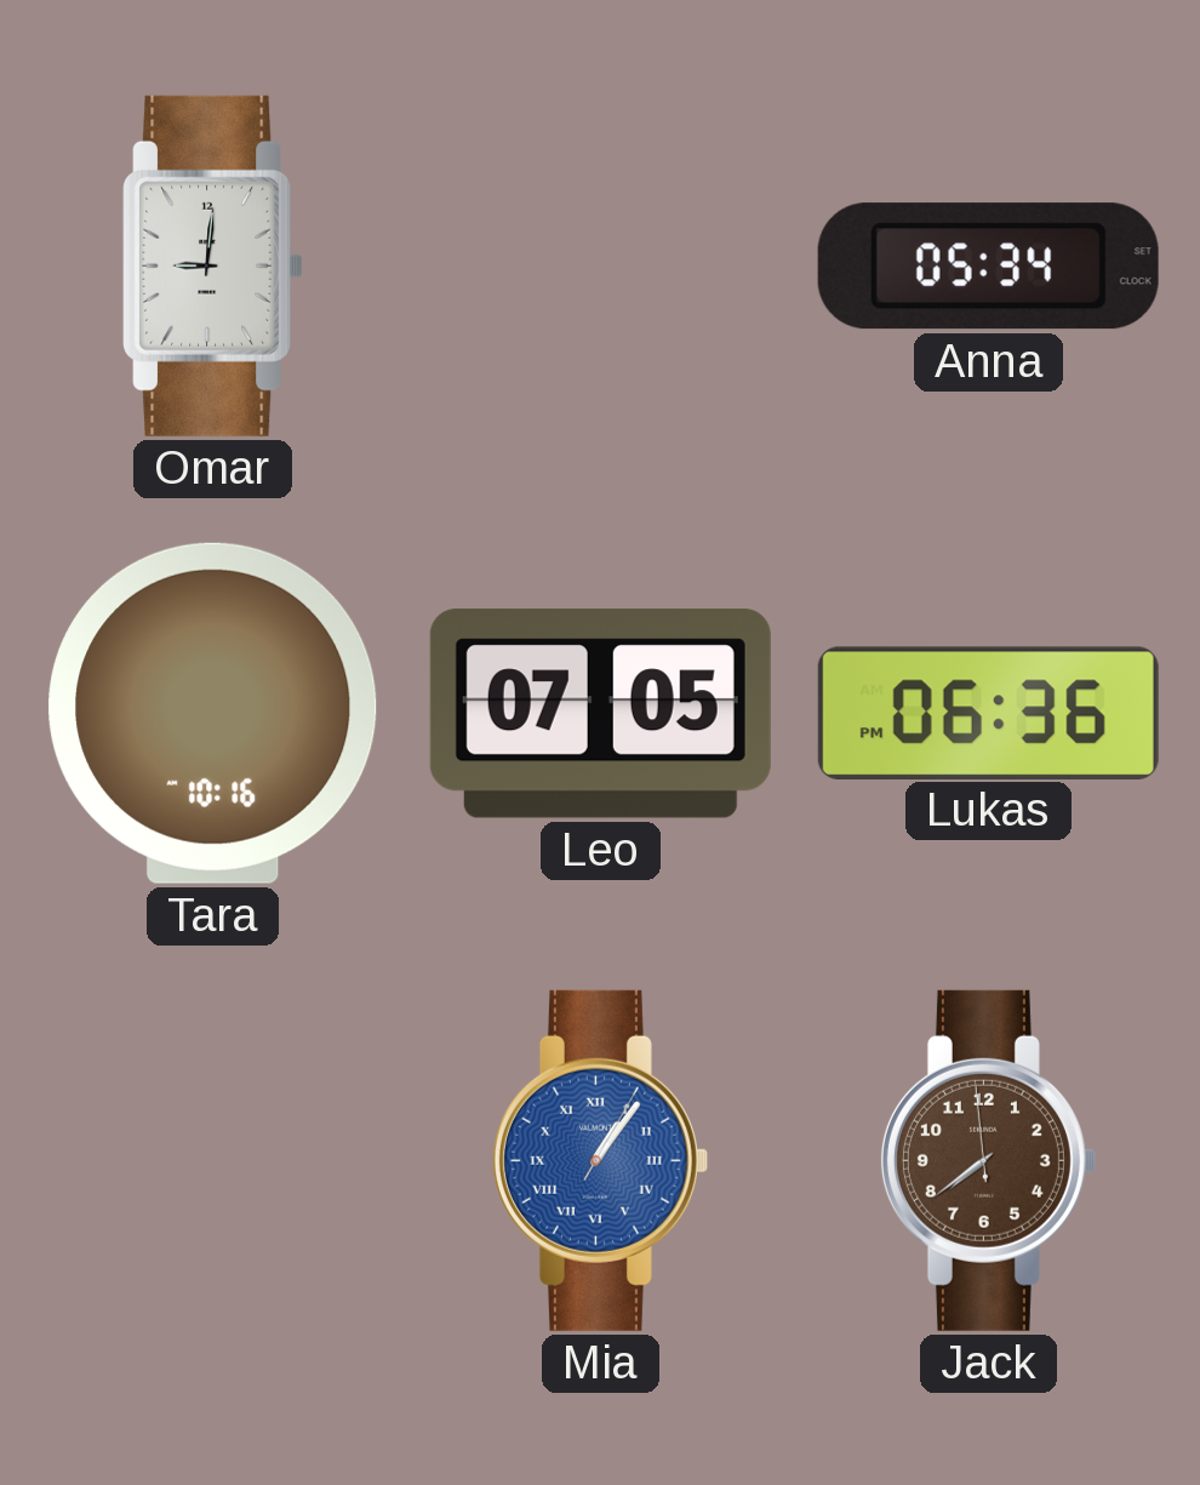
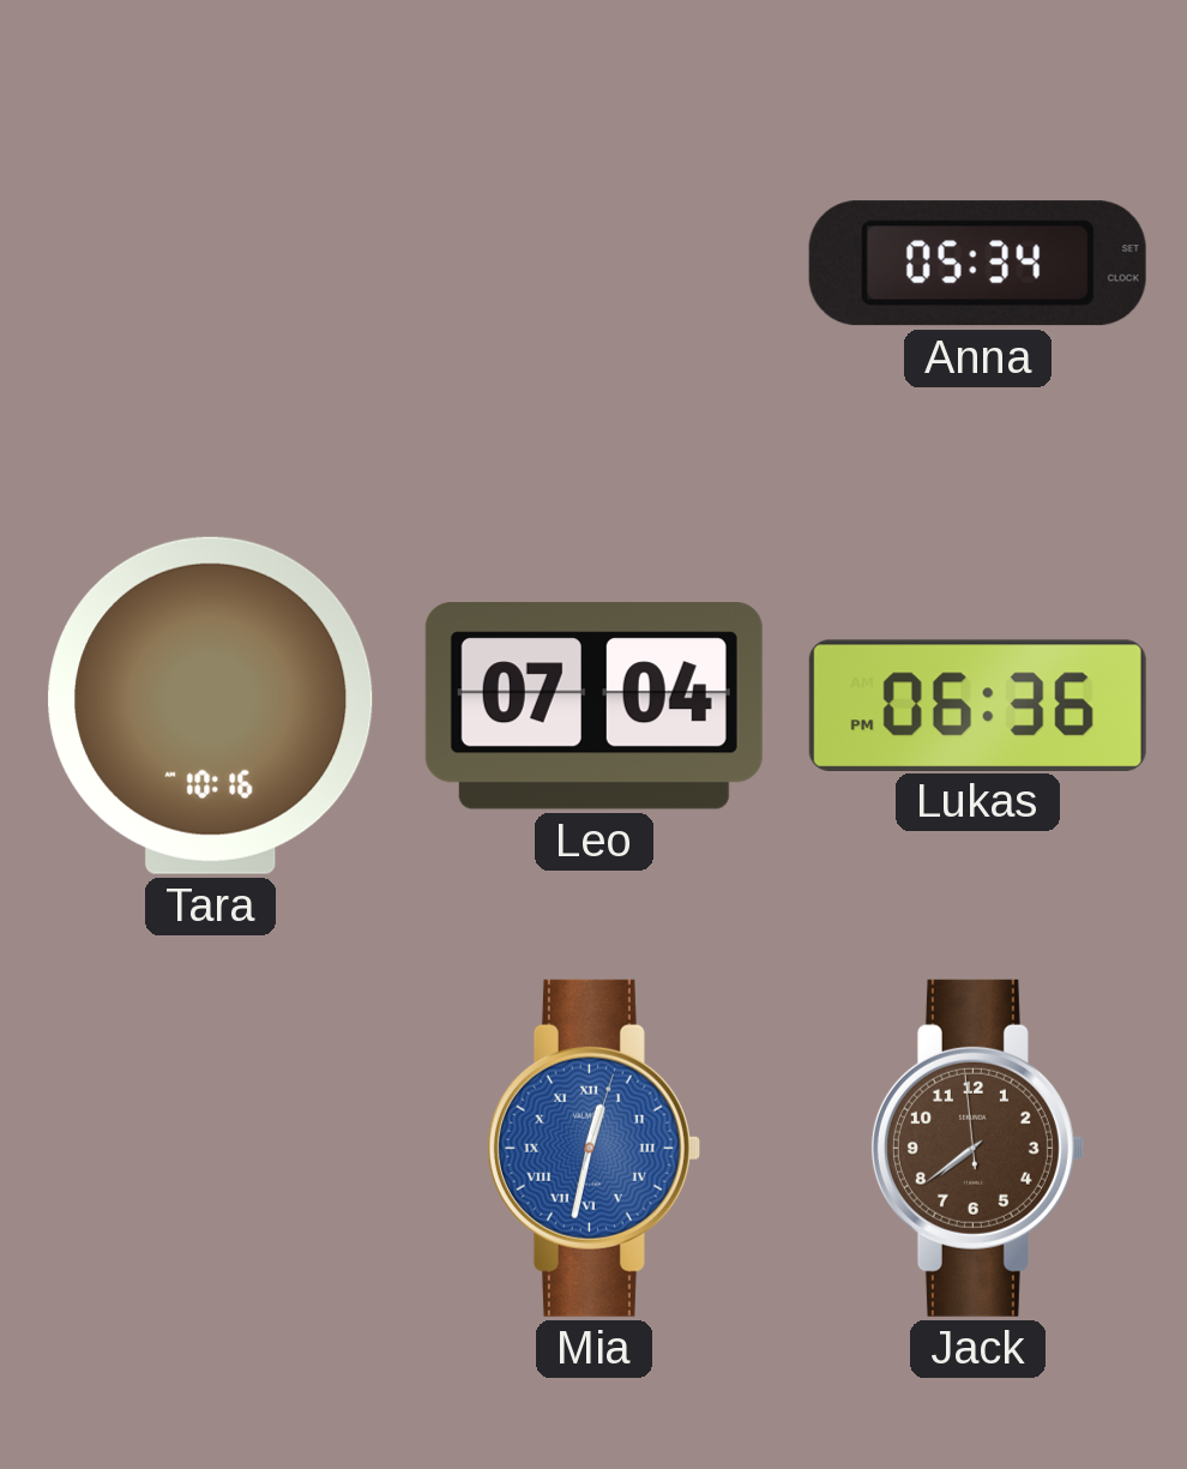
Omar: 9:01 -> none
Leo: 07:05 -> 07:04
Mia: 1:06 -> 12:32
